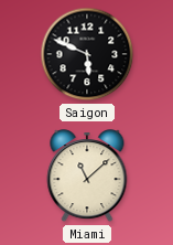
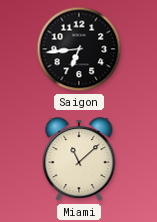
Saigon: 5:49 -> 6:44
